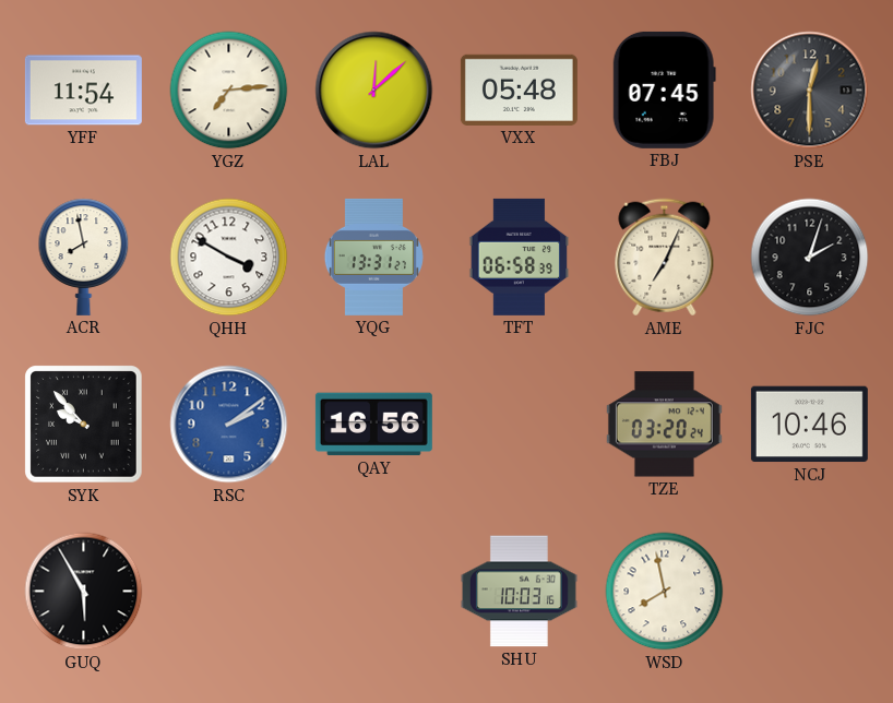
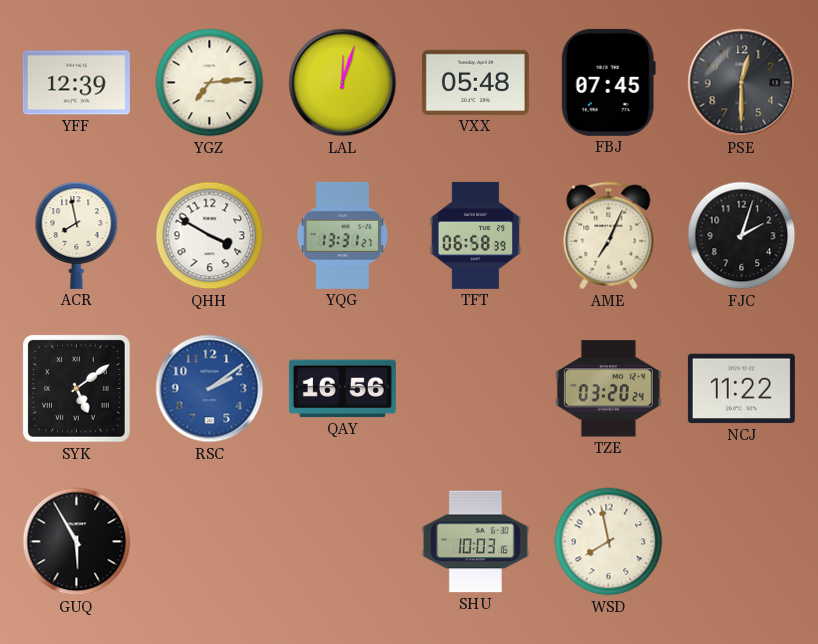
YFF: 11:54 -> 12:39
LAL: 12:08 -> 12:03
SYK: 9:53 -> 5:09
NCJ: 10:46 -> 11:22
